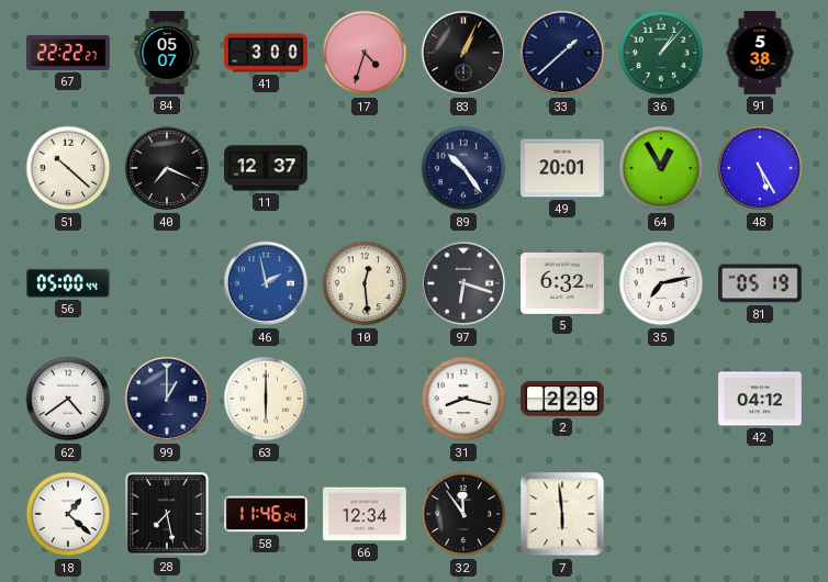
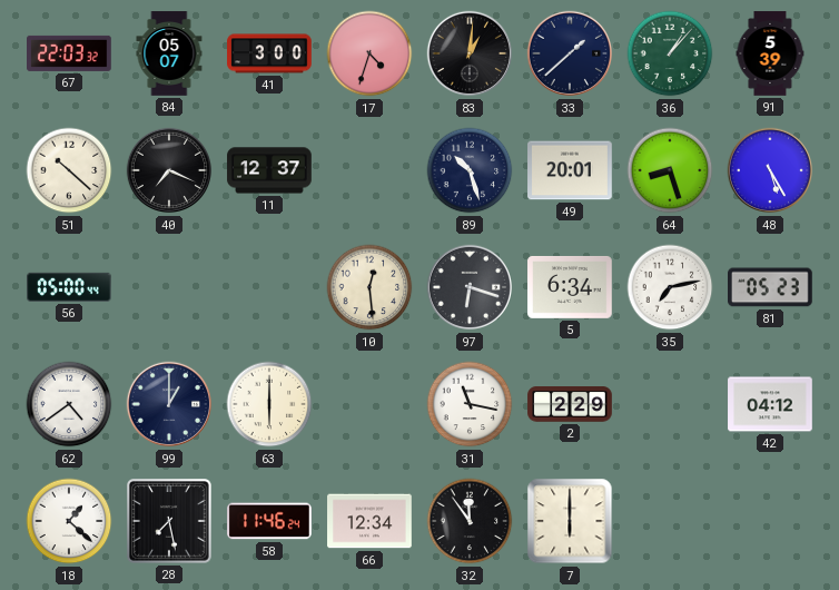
67: 22:22 -> 22:03
83: 1:04 -> 1:01
91: 5:38 -> 5:39
89: 10:24 -> 10:27
64: 12:55 -> 8:27
46: 1:58 -> none
5: 6:32 -> 6:34
81: 05:19 -> 05:23
31: 8:17 -> 11:17
7: 5:59 -> 6:00
